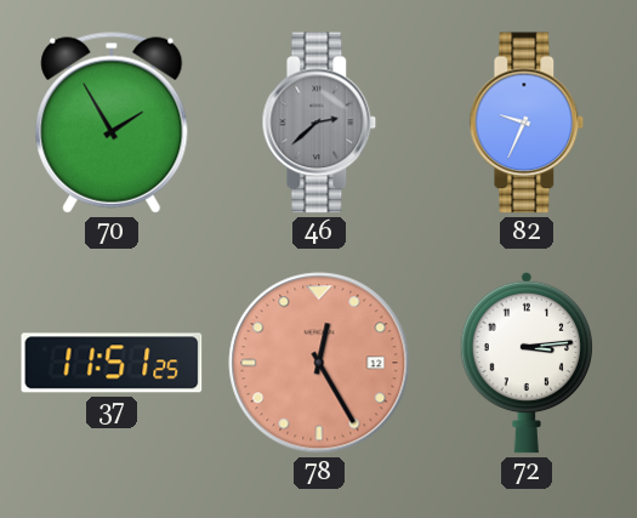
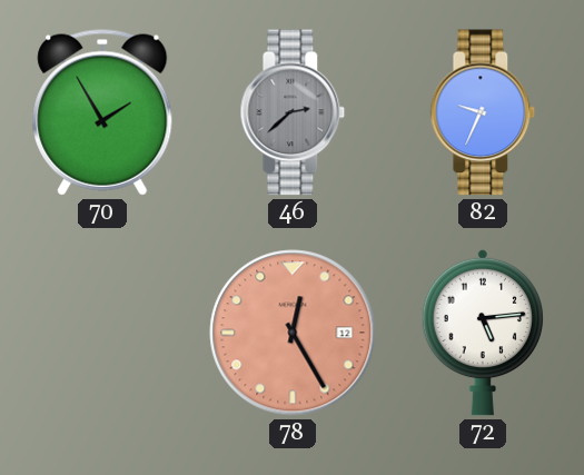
37: 11:51 -> none
72: 3:14 -> 5:14
